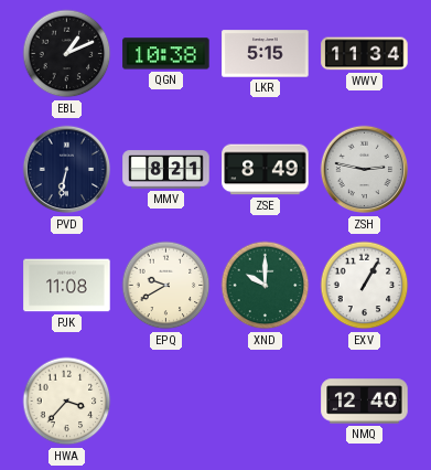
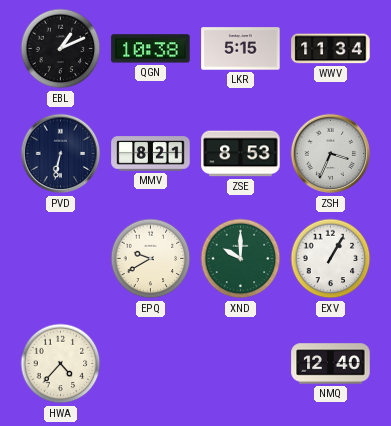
ZSE: 8:49 -> 8:53
ZSH: 2:47 -> 3:34
PJK: 11:08 -> none
HWA: 3:37 -> 4:37
